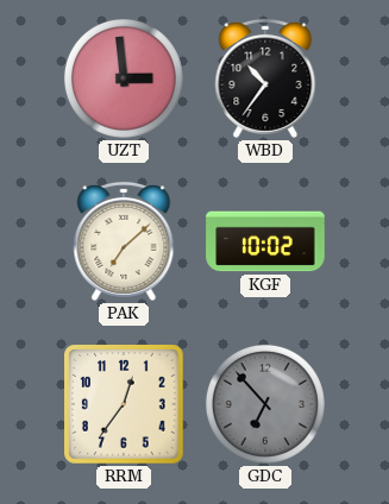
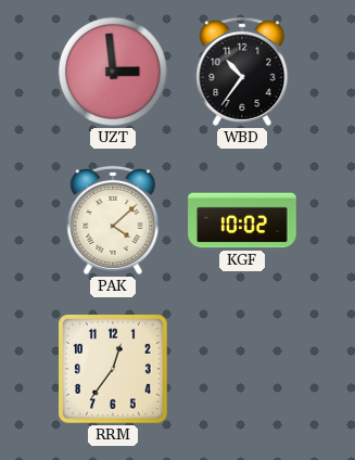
PAK: 7:08 -> 4:08
GDC: 6:53 -> none
